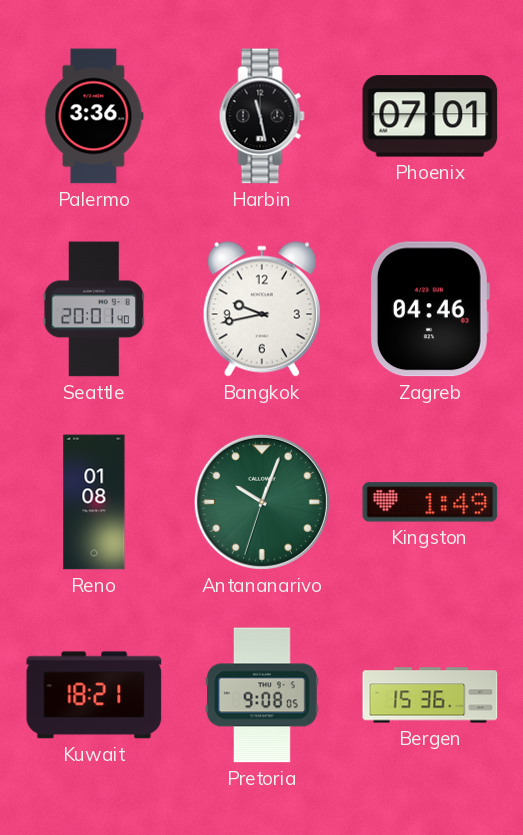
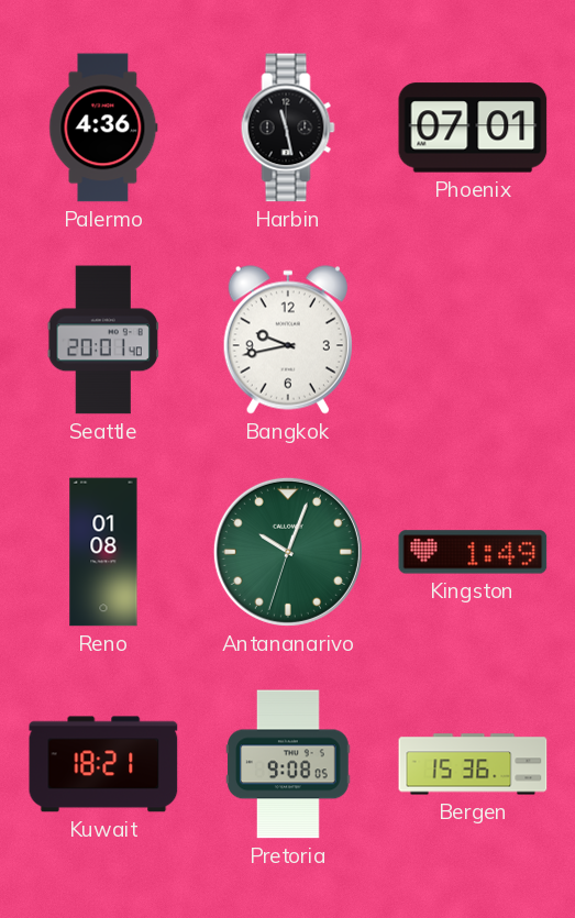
Palermo: 3:36 -> 4:36
Zagreb: 04:46 -> none
